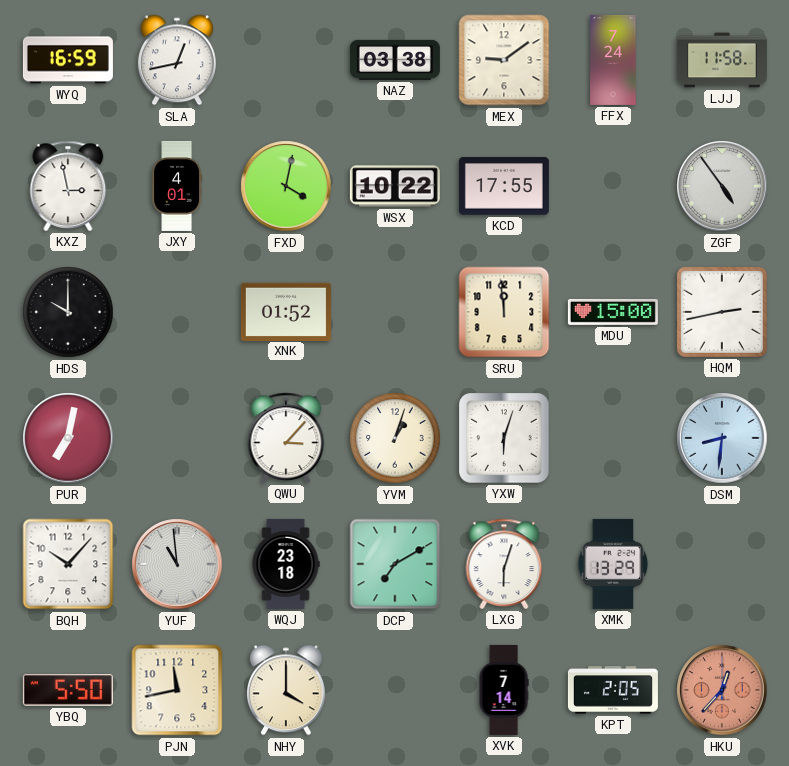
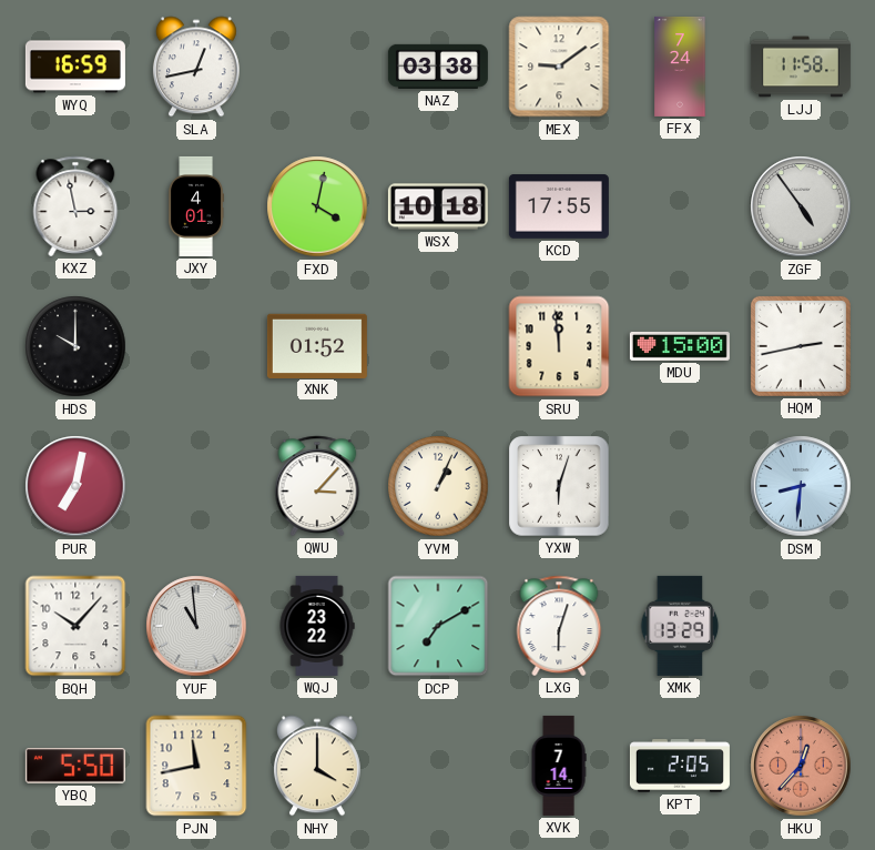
WSX: 10:22 -> 10:18
YVM: 1:03 -> 1:04
WQJ: 23:18 -> 23:22
